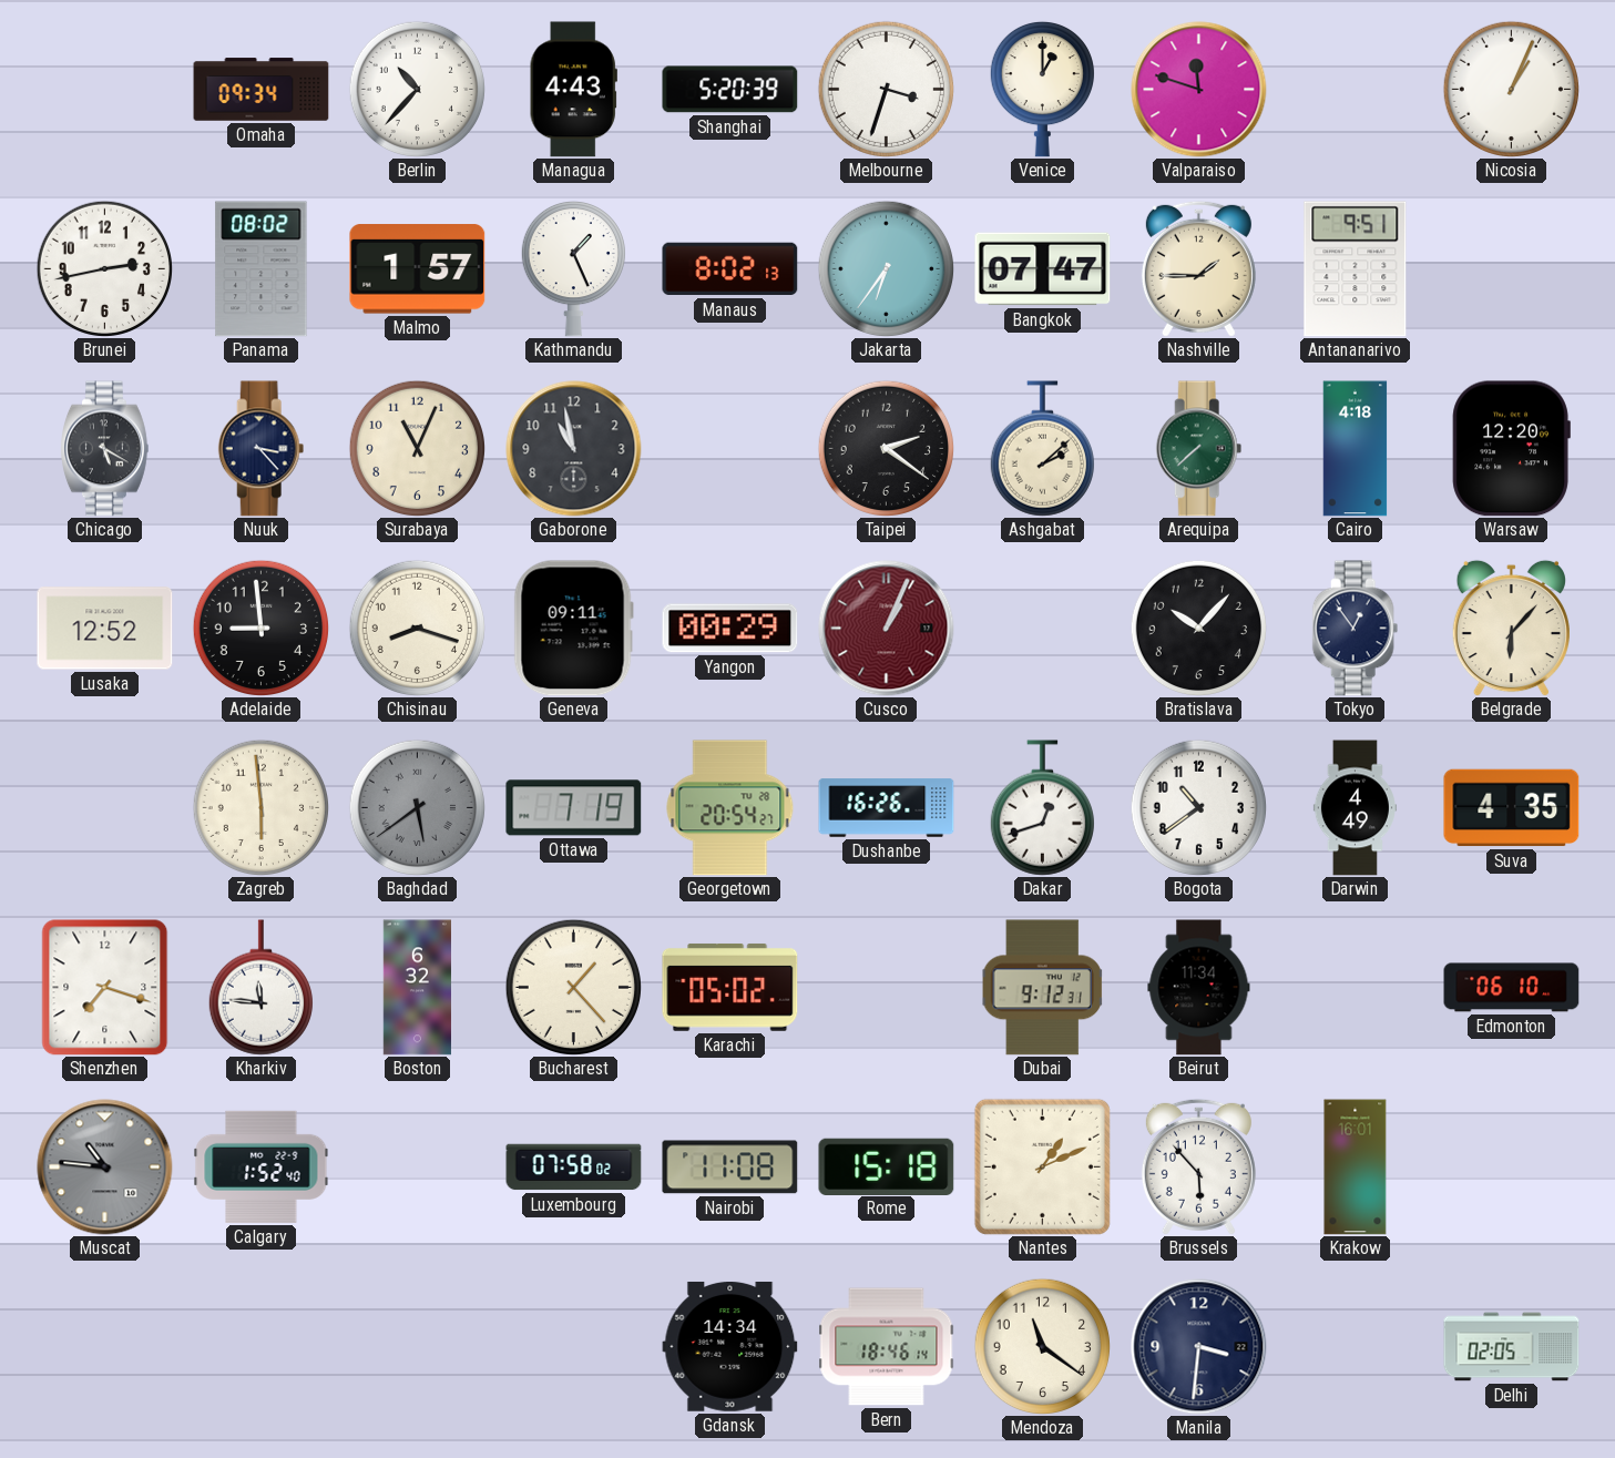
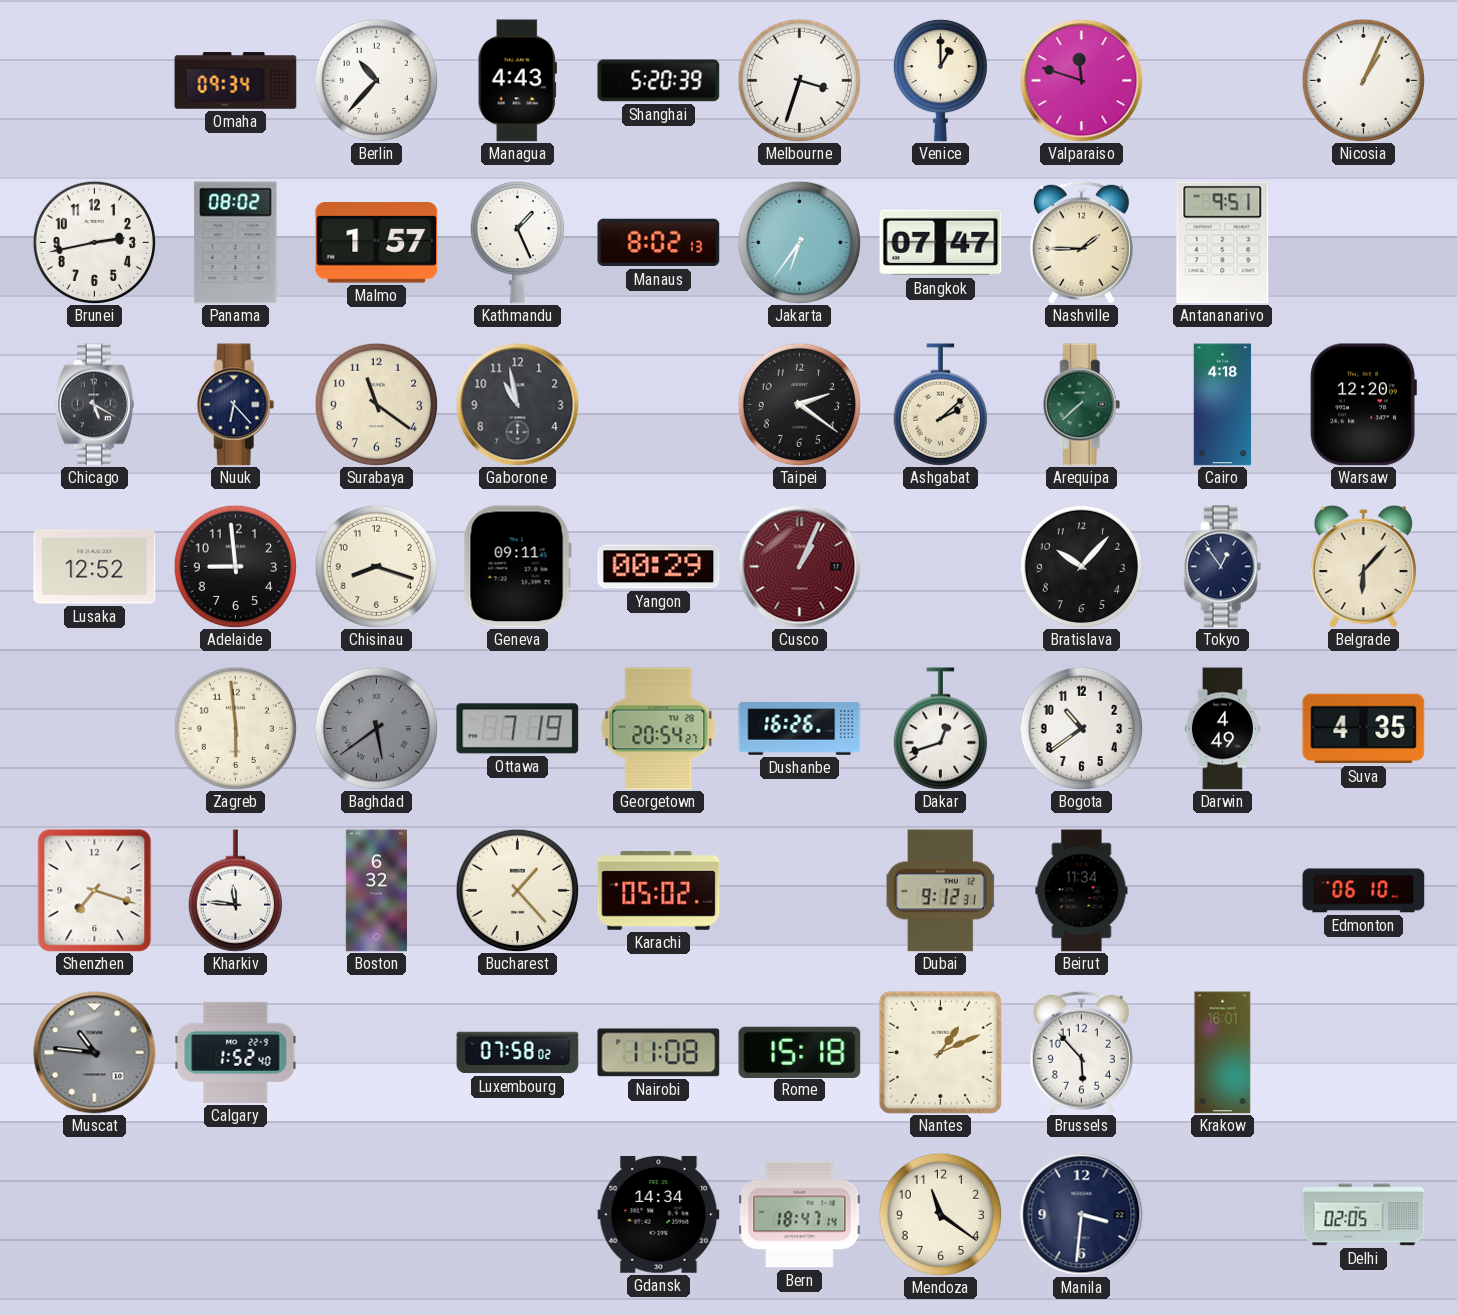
Nuuk: 3:23 -> 6:23
Surabaya: 11:04 -> 11:21
Bern: 18:46 -> 18:47
